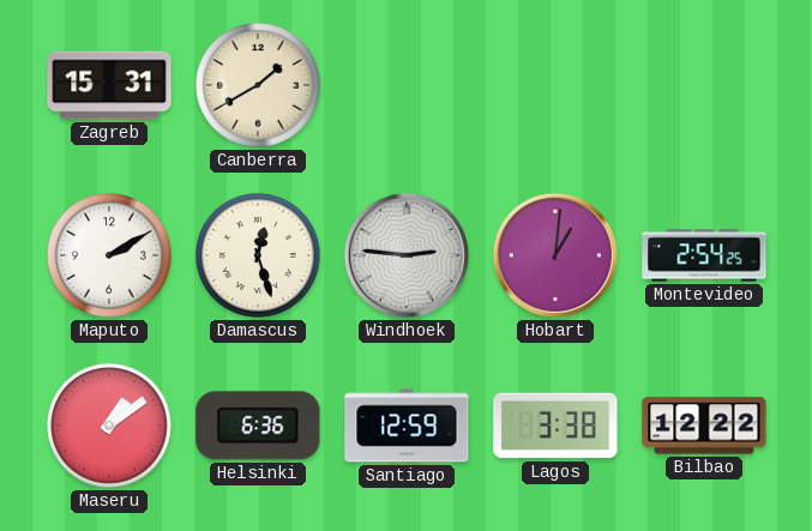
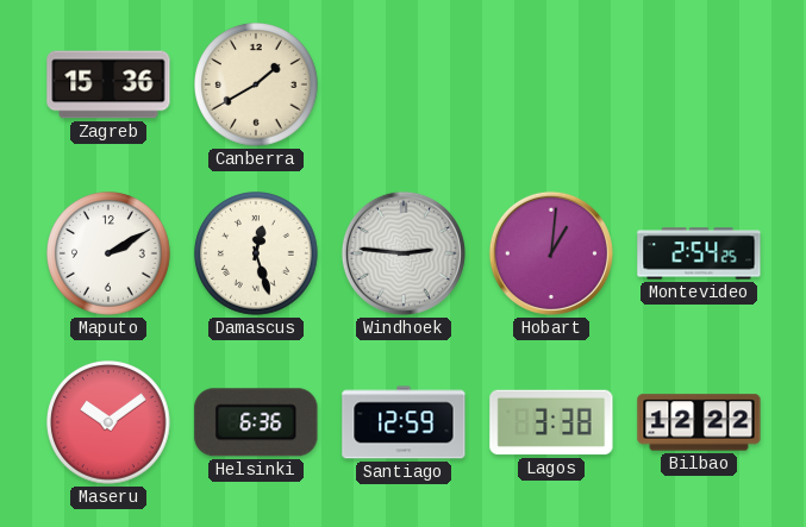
Zagreb: 15:31 -> 15:36
Maseru: 1:09 -> 10:09
